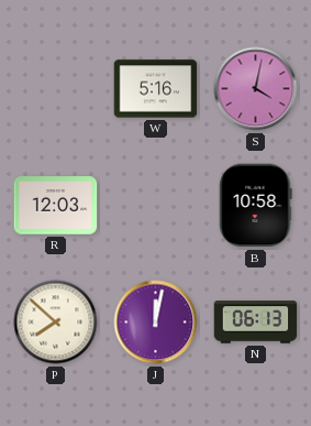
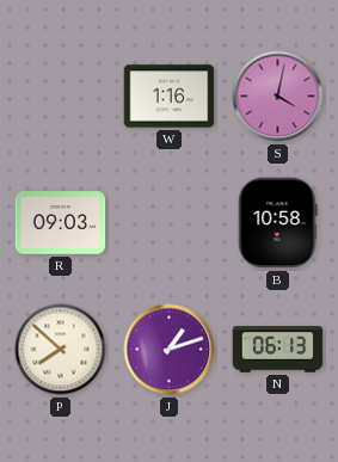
W: 5:16 -> 1:16
R: 12:03 -> 09:03
J: 12:02 -> 1:12
